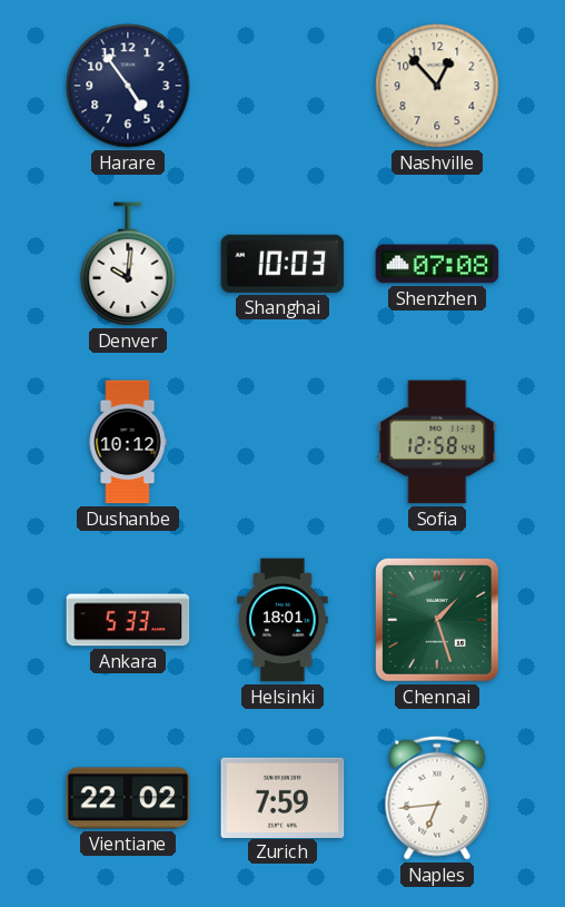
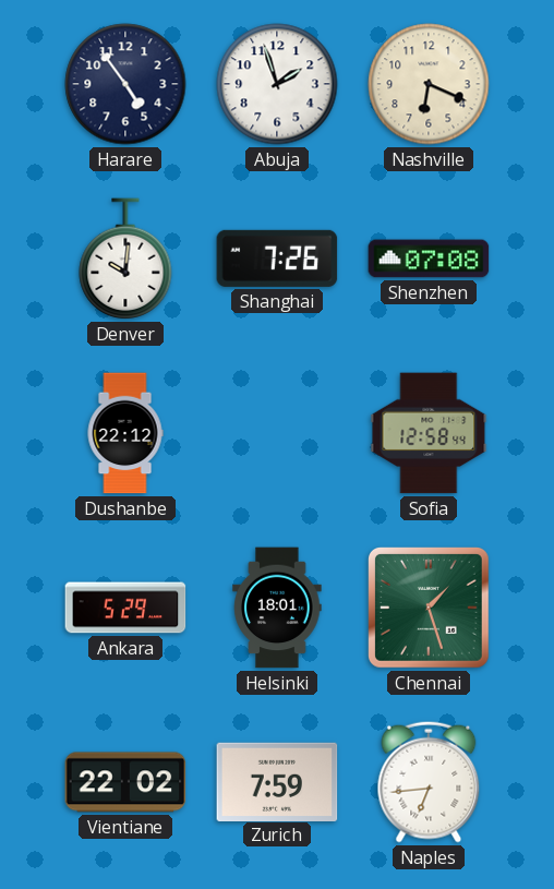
Abuja: none -> 1:57
Nashville: 12:53 -> 6:19
Shanghai: 10:03 -> 7:26
Dushanbe: 10:12 -> 22:12
Ankara: 5:33 -> 5:29
